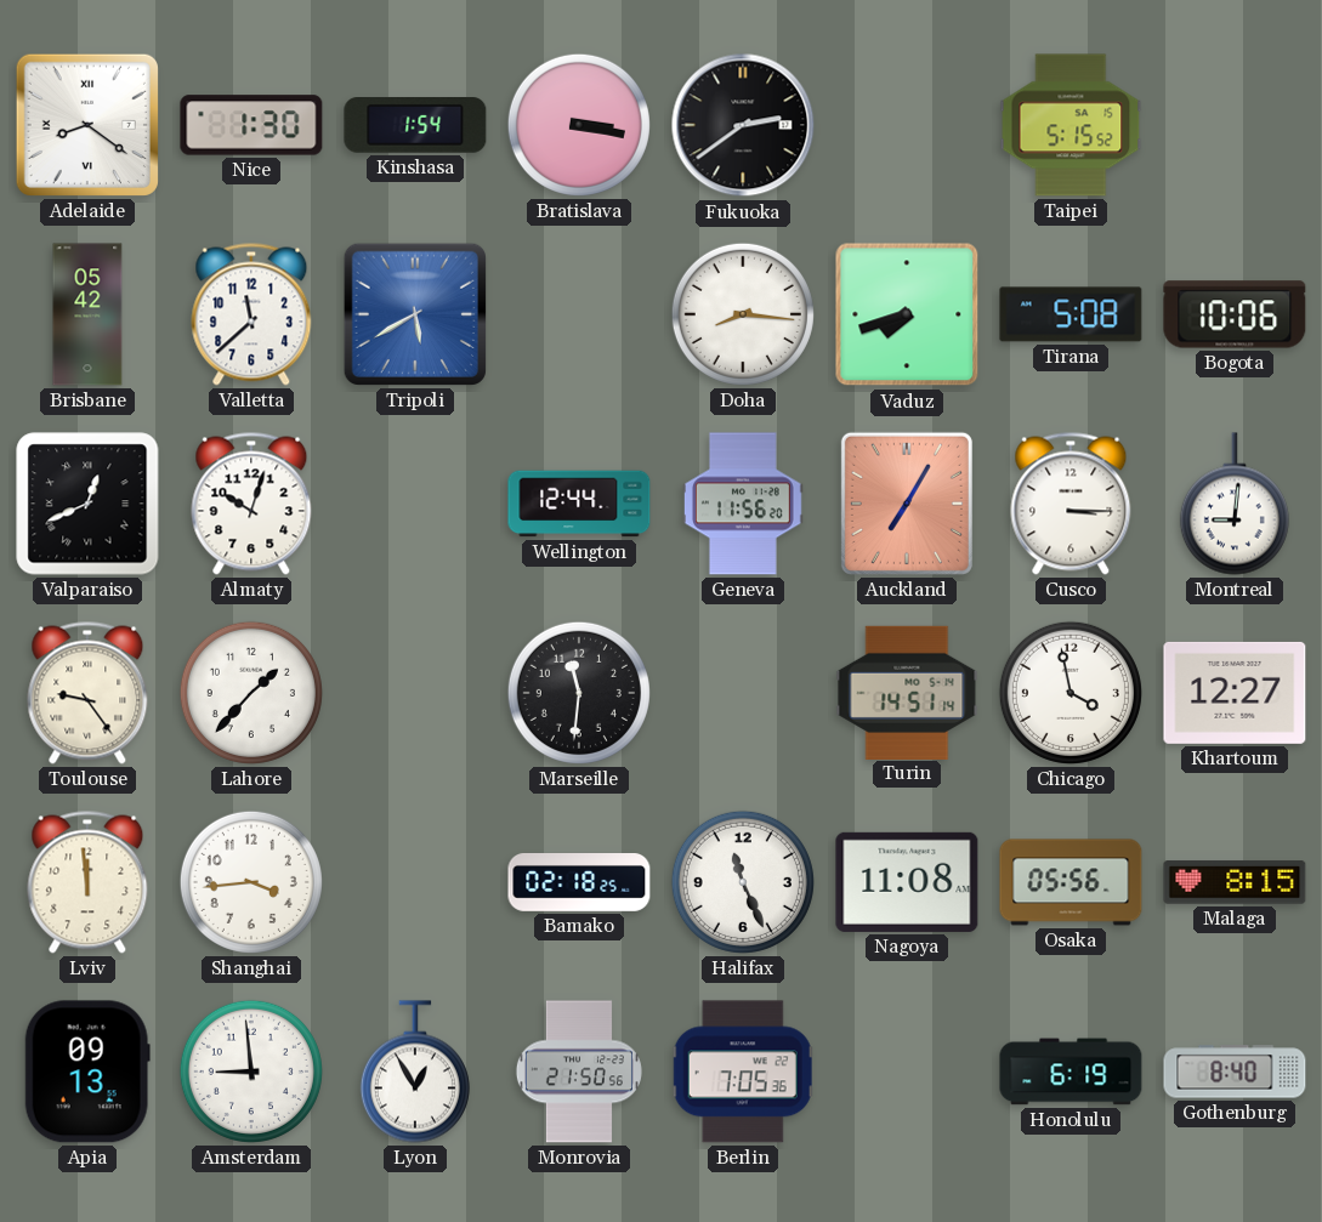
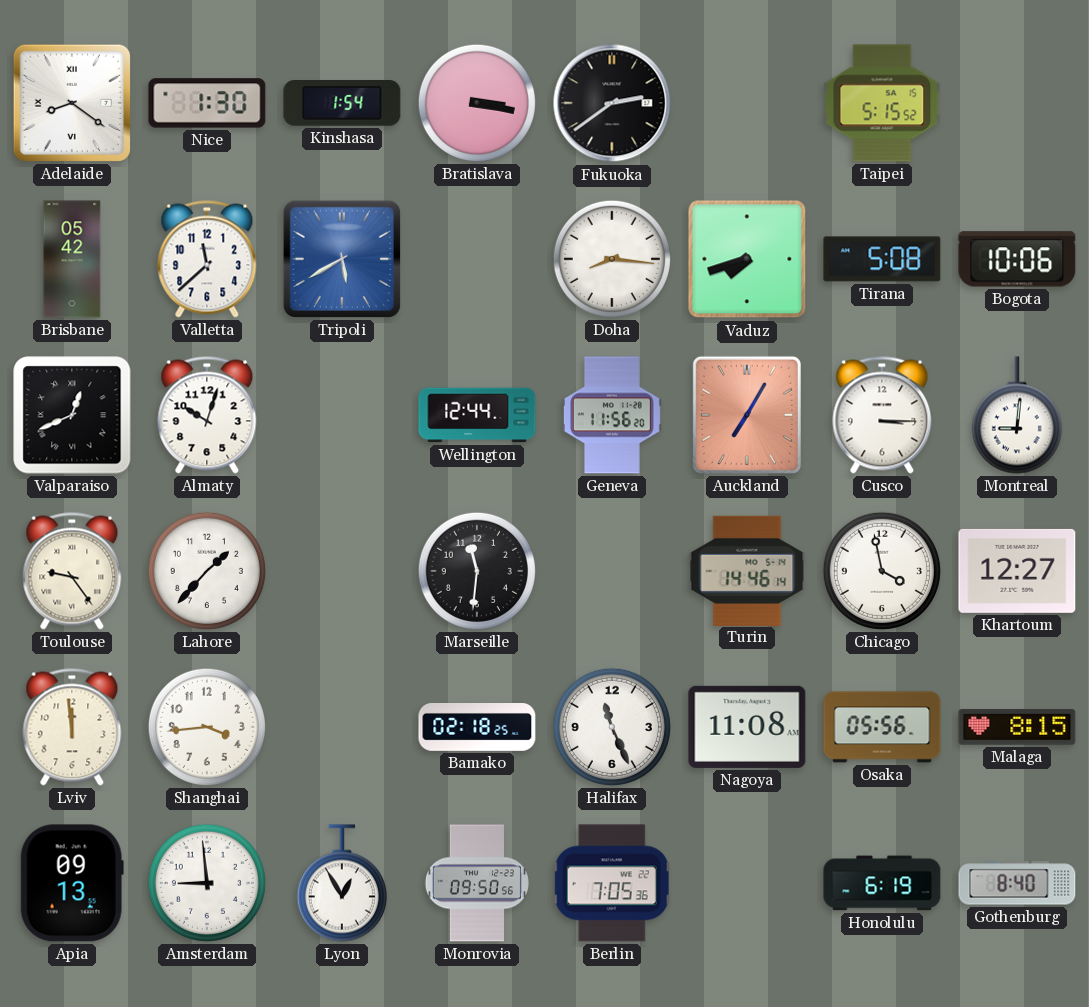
Turin: 14:51 -> 14:46
Monrovia: 21:50 -> 09:50
